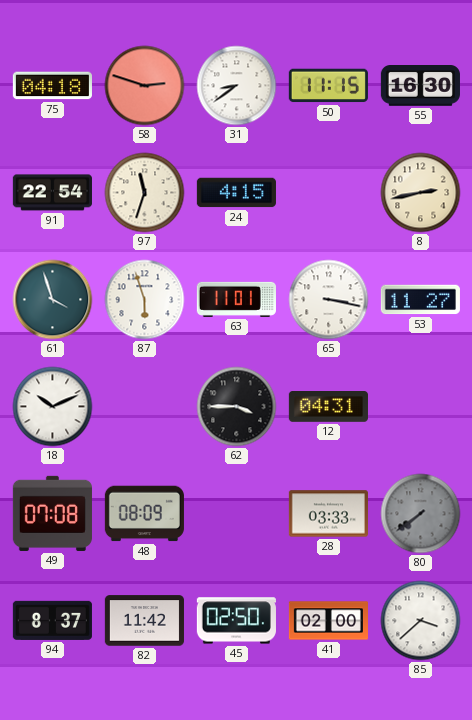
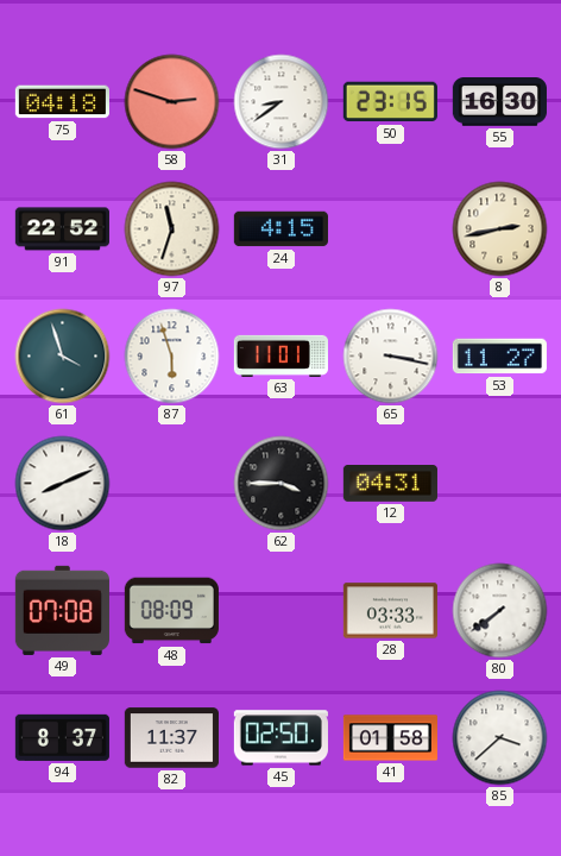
50: 11:15 -> 23:15
91: 22:54 -> 22:52
18: 10:11 -> 8:11
80 dial: grey -> white
82: 11:42 -> 11:37
41: 02:00 -> 01:58
